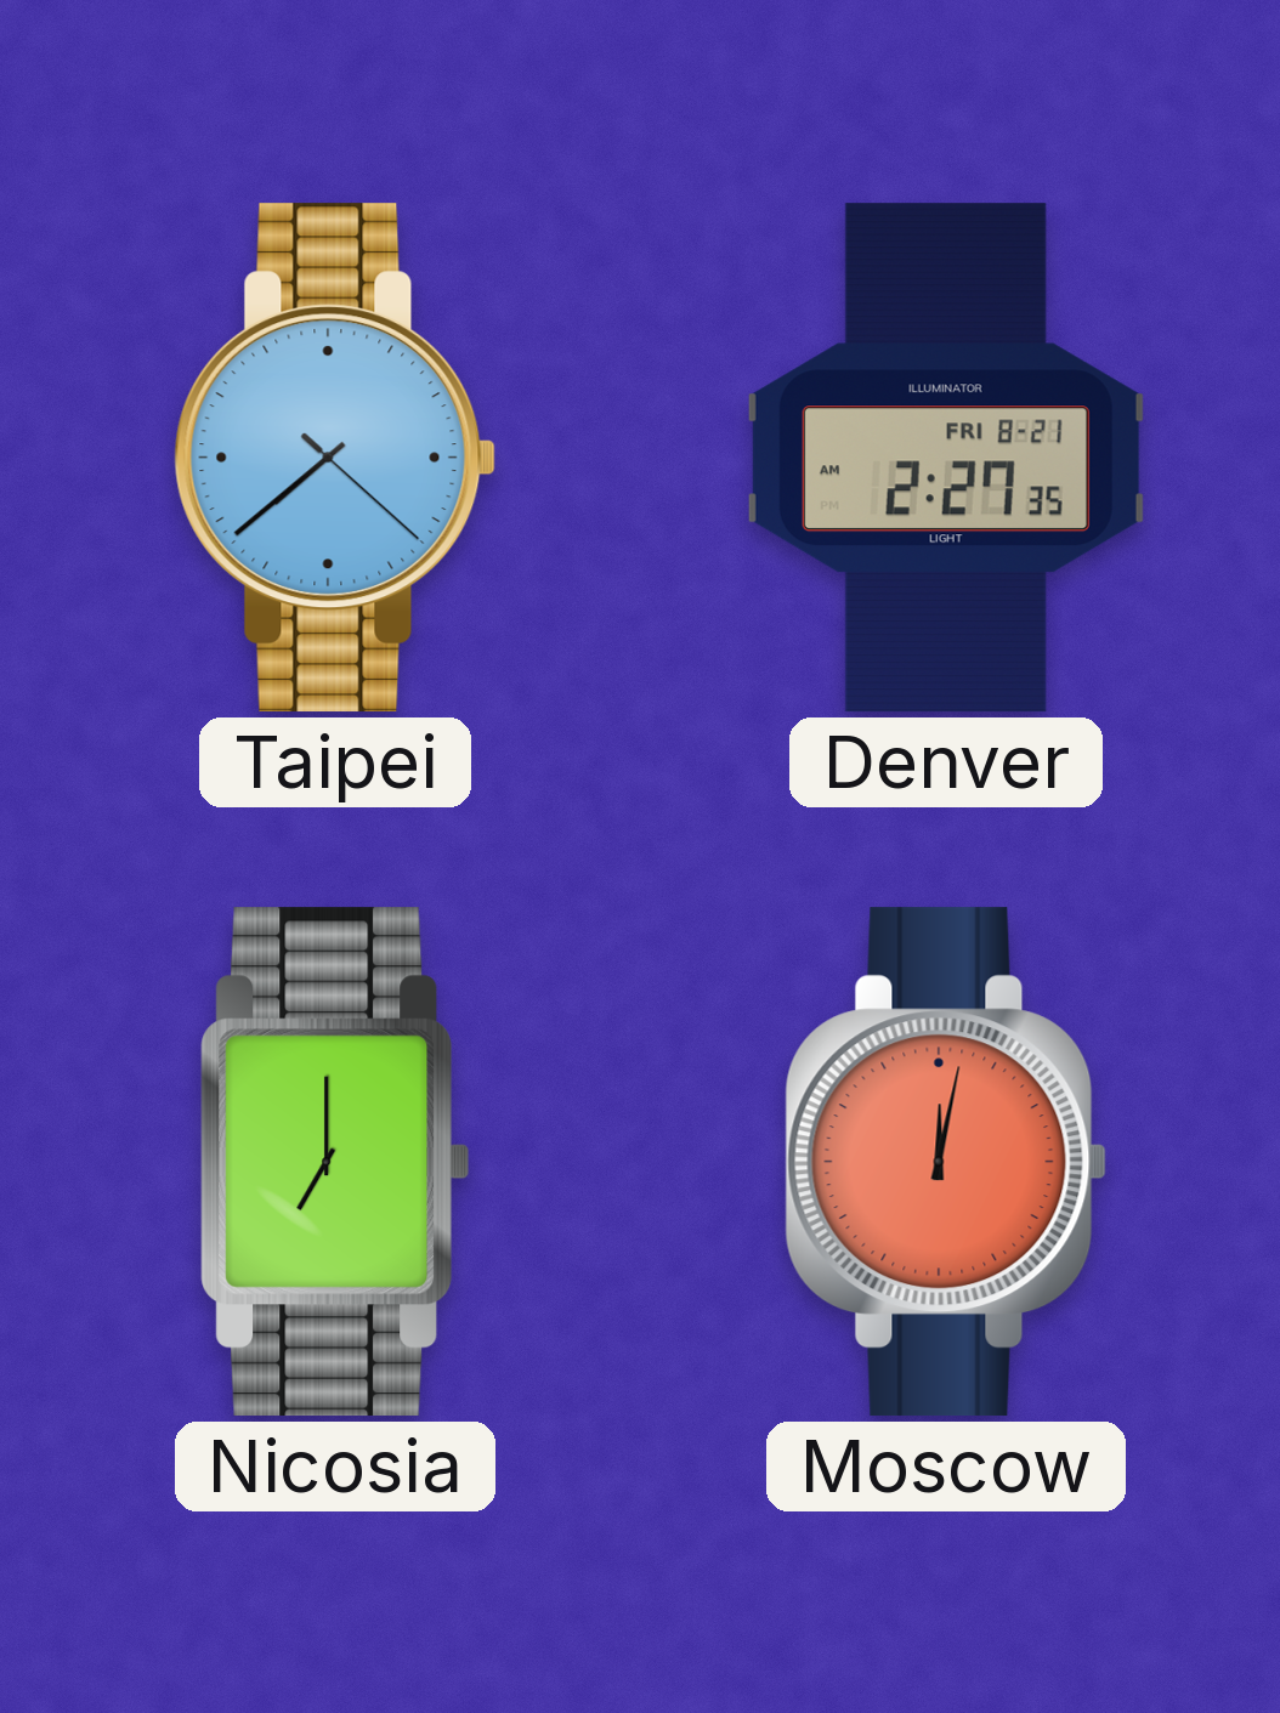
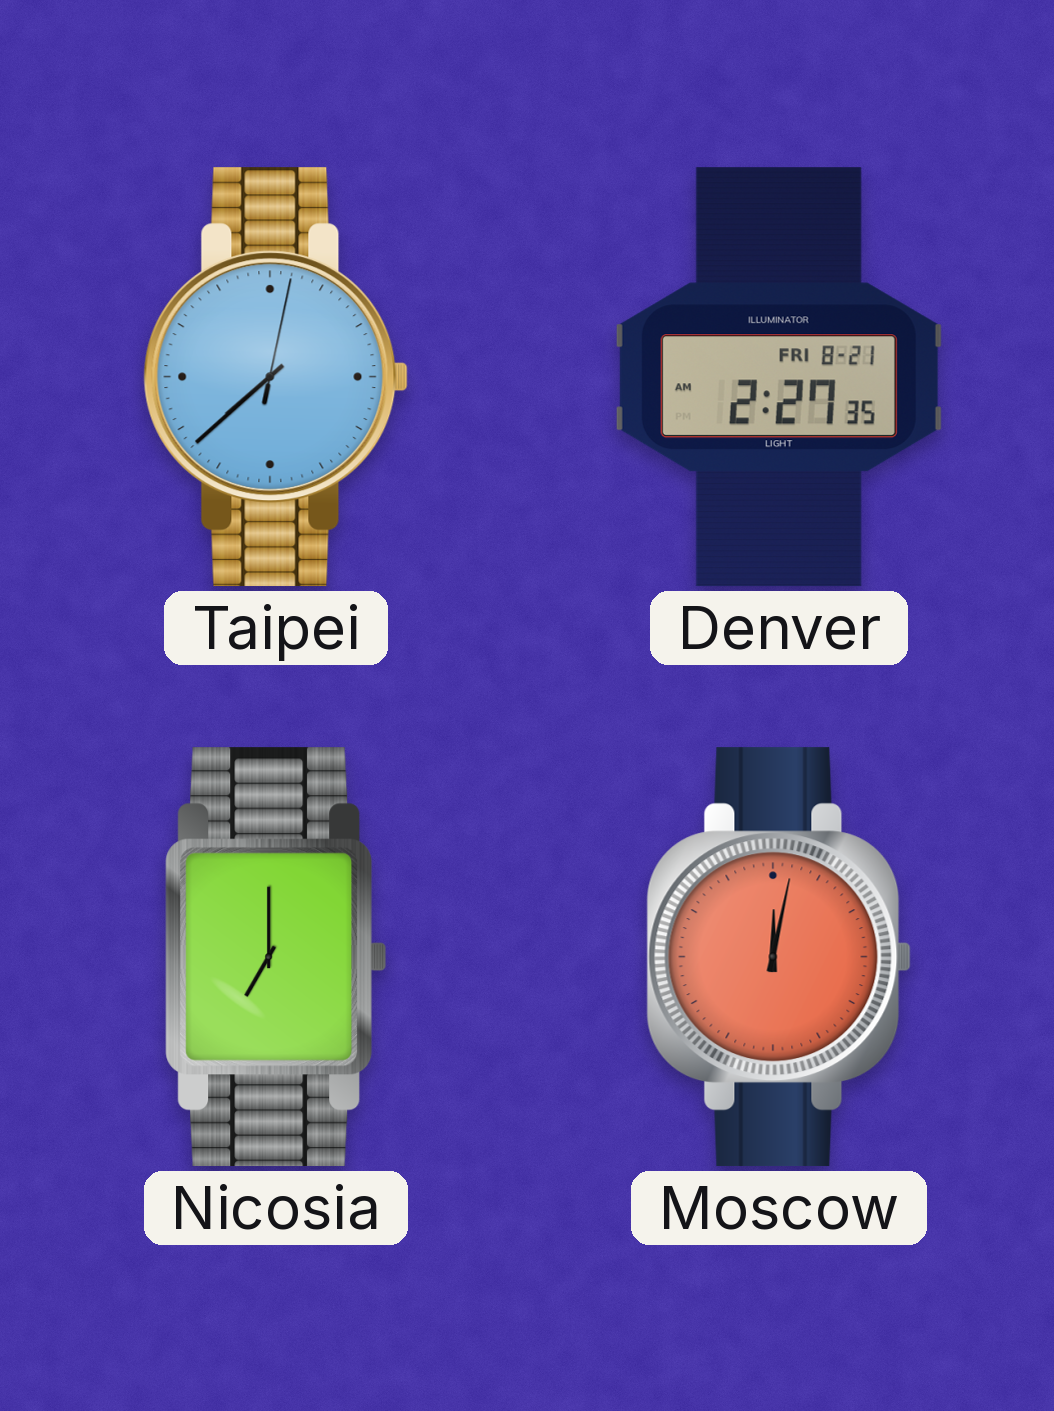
Taipei: 7:38:22 -> 7:38:02
